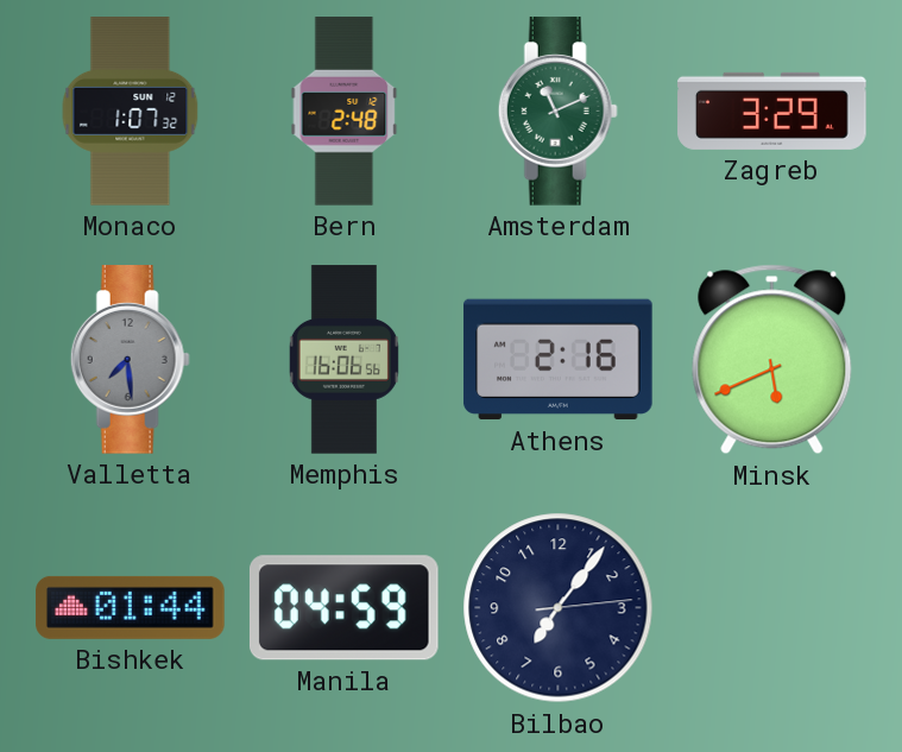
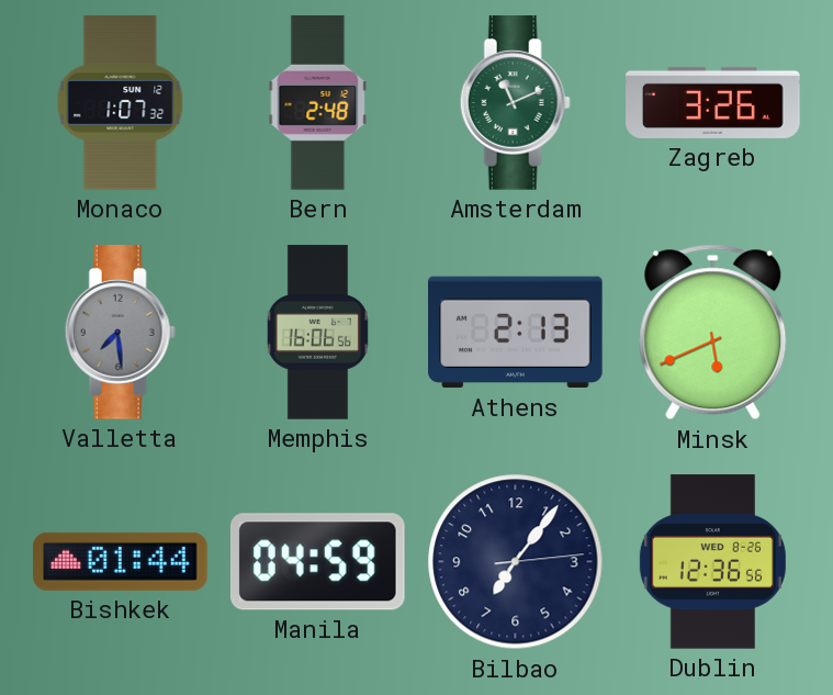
Zagreb: 3:29 -> 3:26
Athens: 2:16 -> 2:13
Dublin: none -> 12:36
